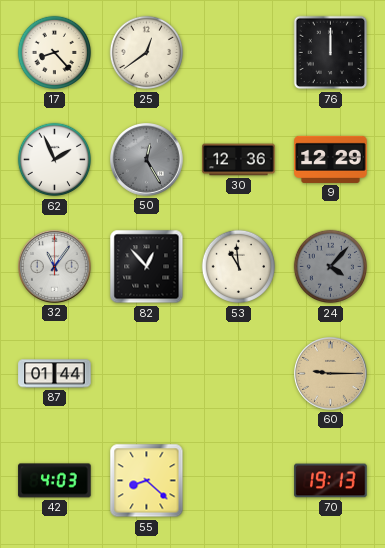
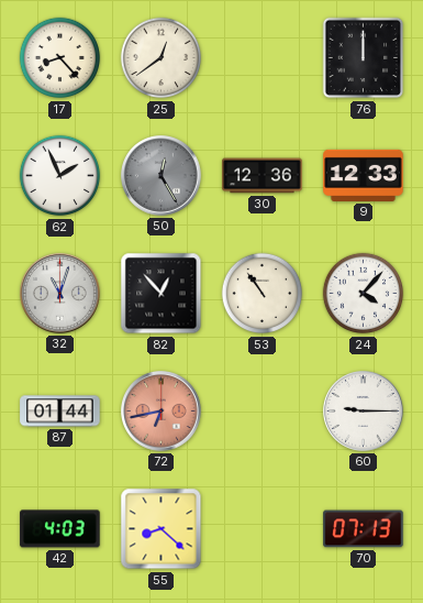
9: 12:29 -> 12:33
32: 11:06 -> 11:03
53: 10:59 -> 10:54
24 dial: grey -> white
72: none -> 6:43
60 dial: champagne -> white
70: 19:13 -> 07:13
